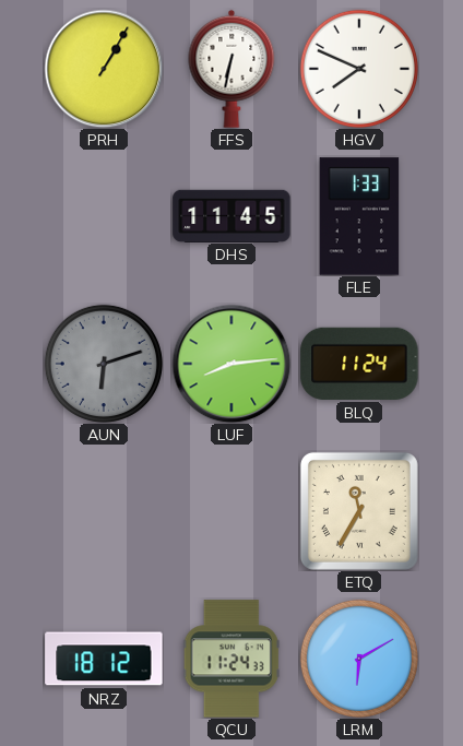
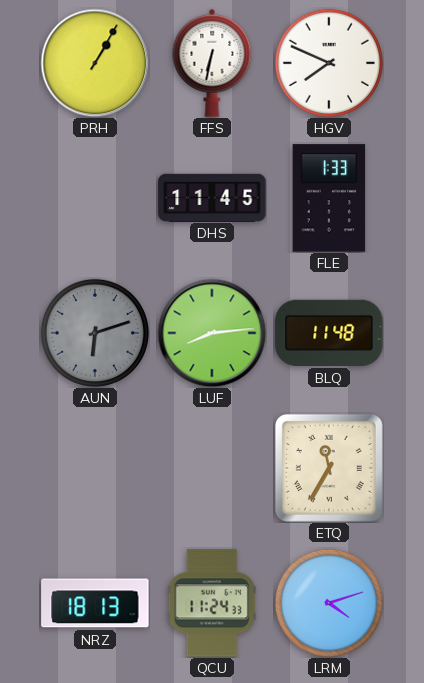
BLQ: 11:24 -> 11:48
NRZ: 18:12 -> 18:13
LRM: 6:10 -> 4:12
